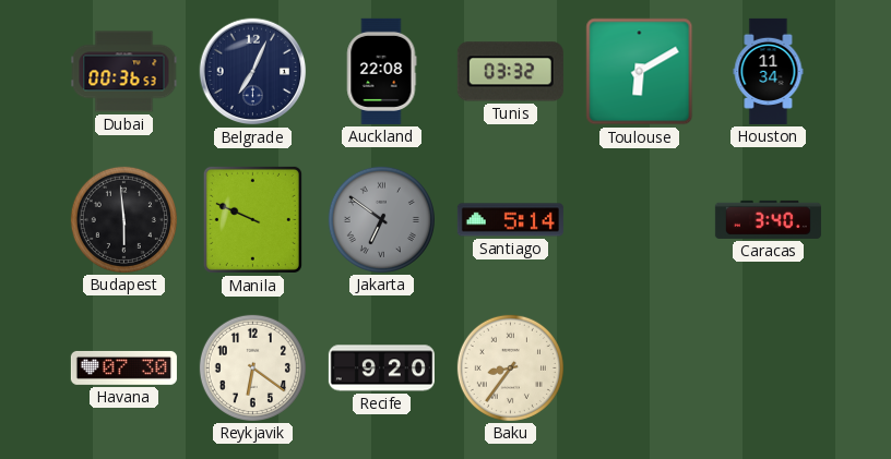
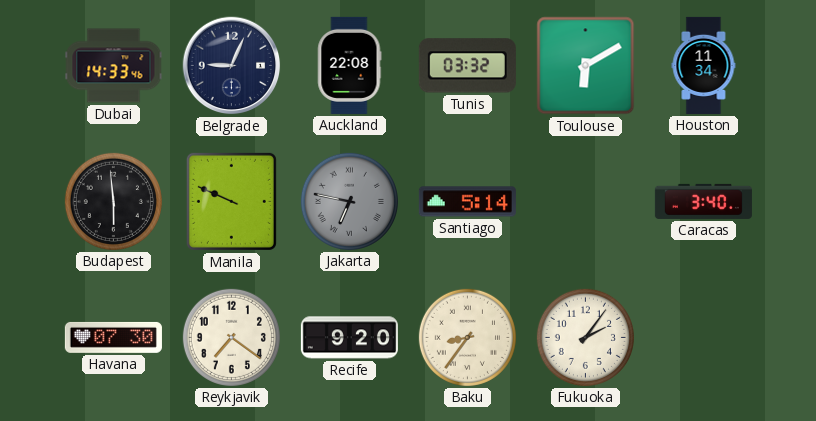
Dubai: 00:36 -> 14:33
Belgrade: 7:04 -> 9:04
Jakarta: 6:51 -> 6:47
Reykjavik: 6:21 -> 7:21
Fukuoka: none -> 2:06
